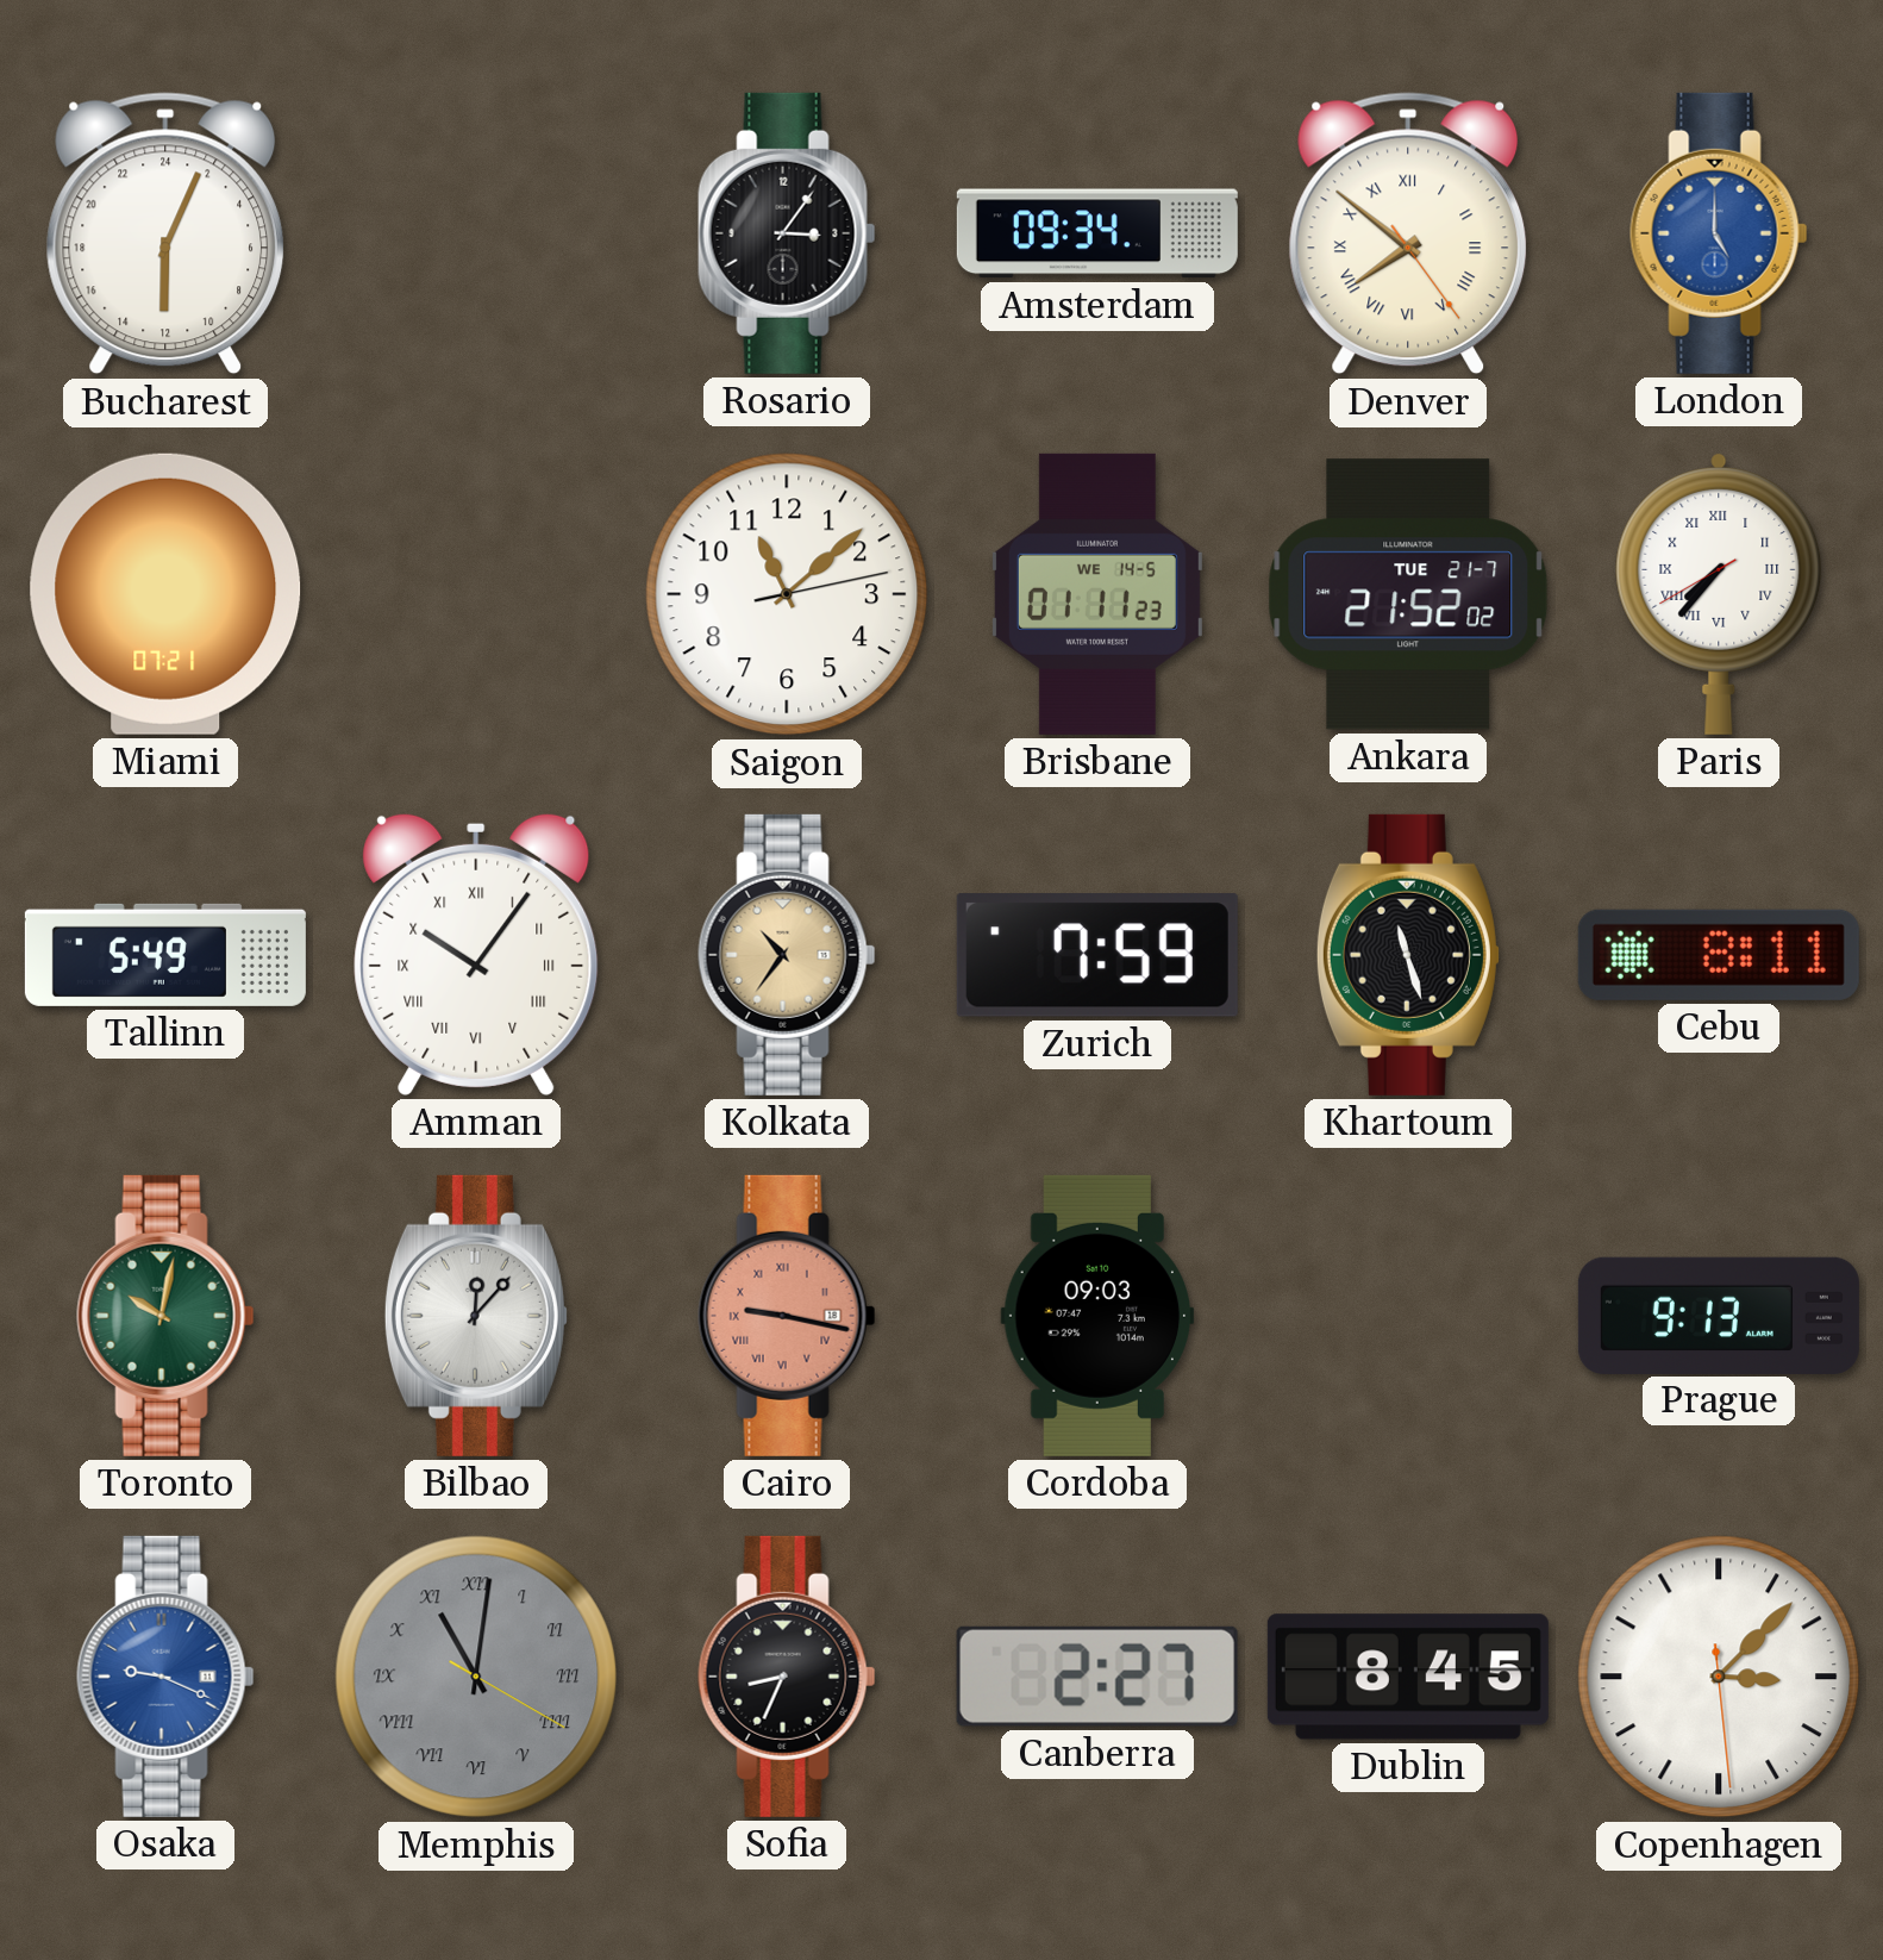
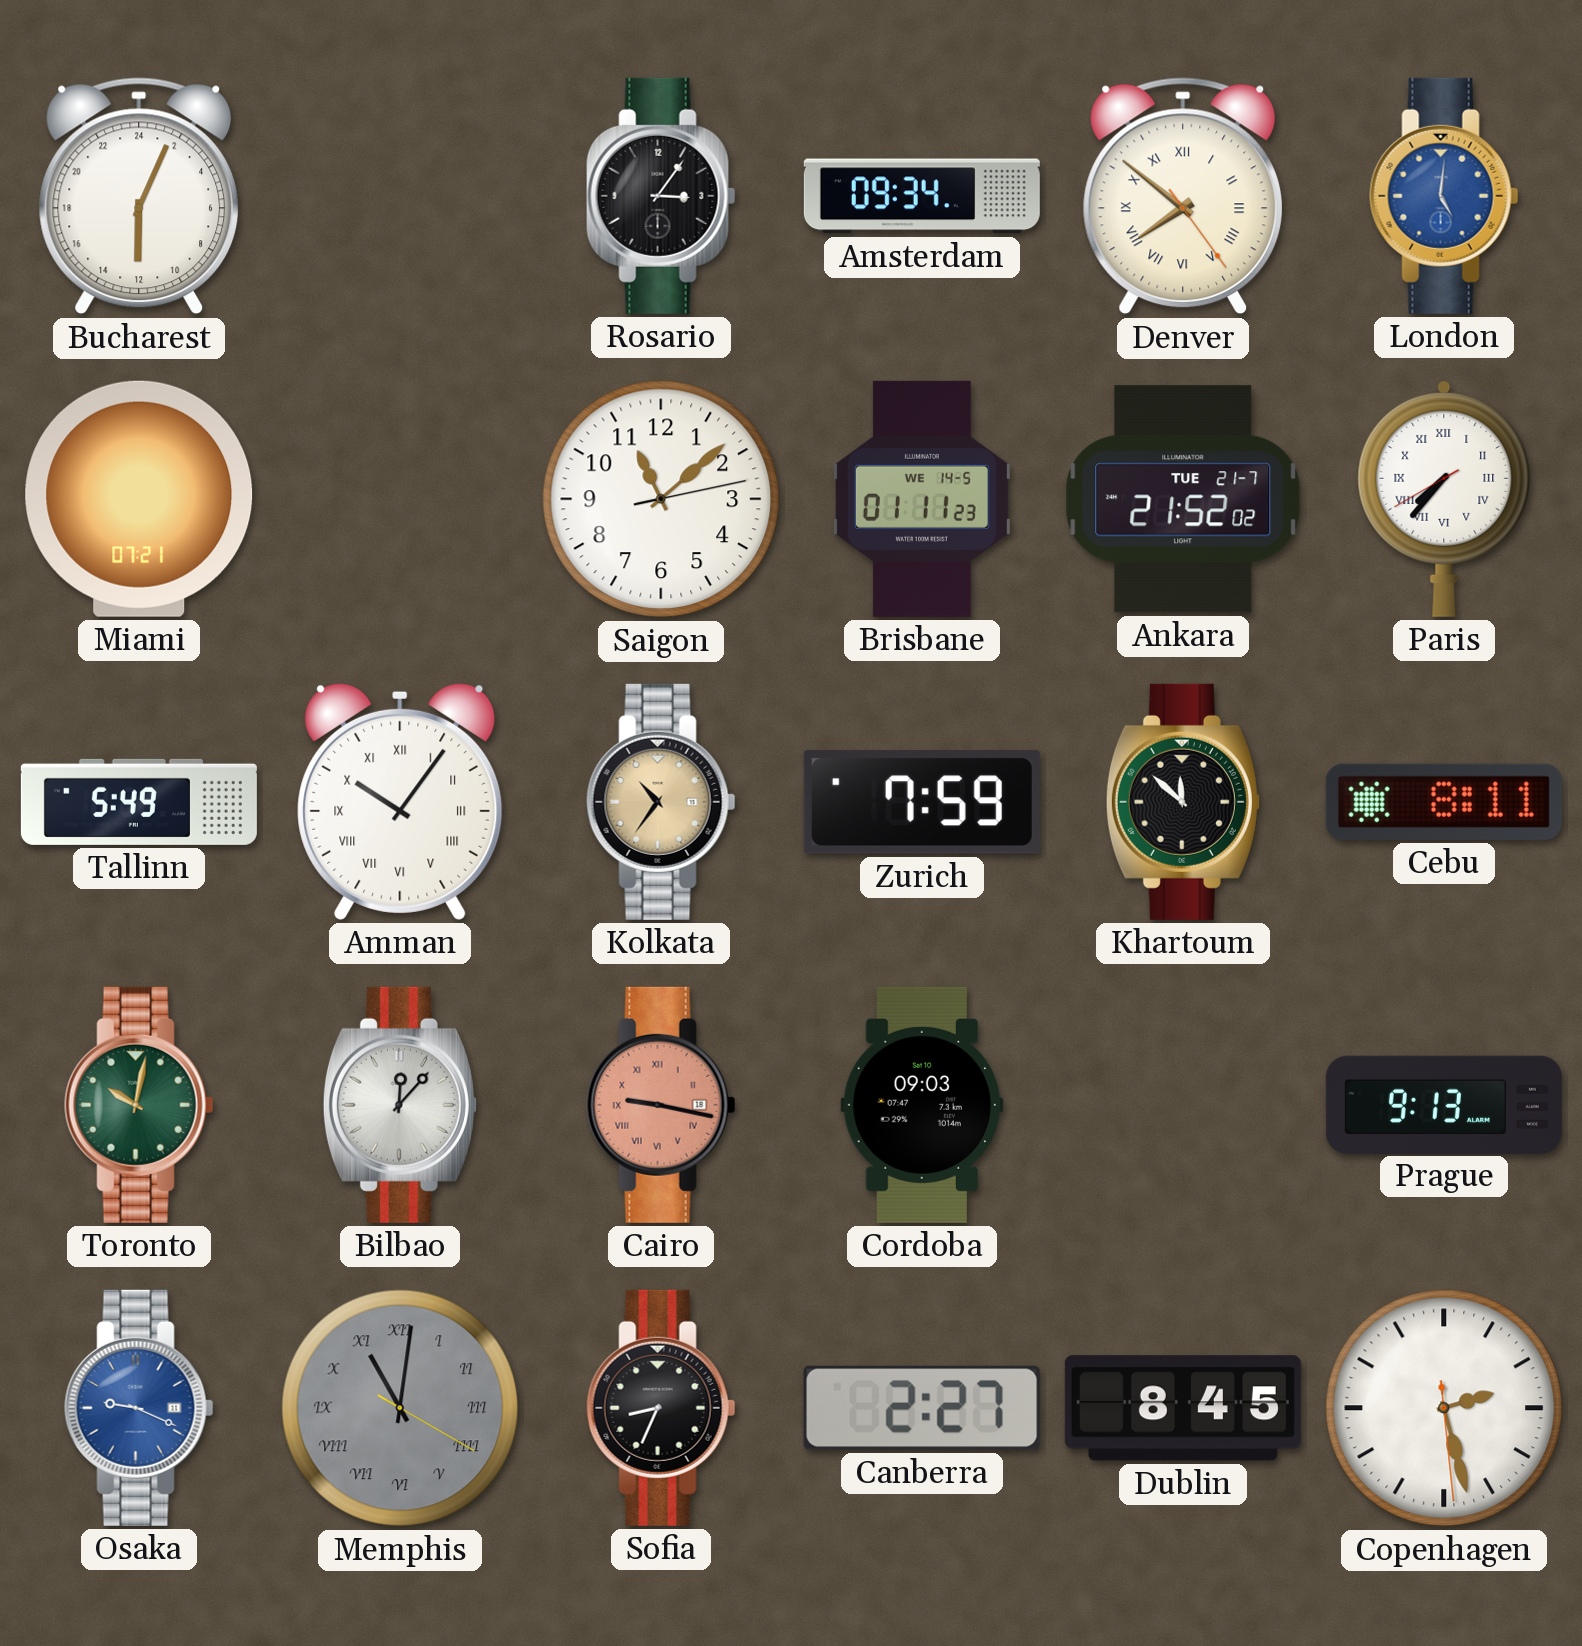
London: 5:00 -> 5:01
Khartoum: 11:27 -> 11:52
Copenhagen: 3:07 -> 2:27
